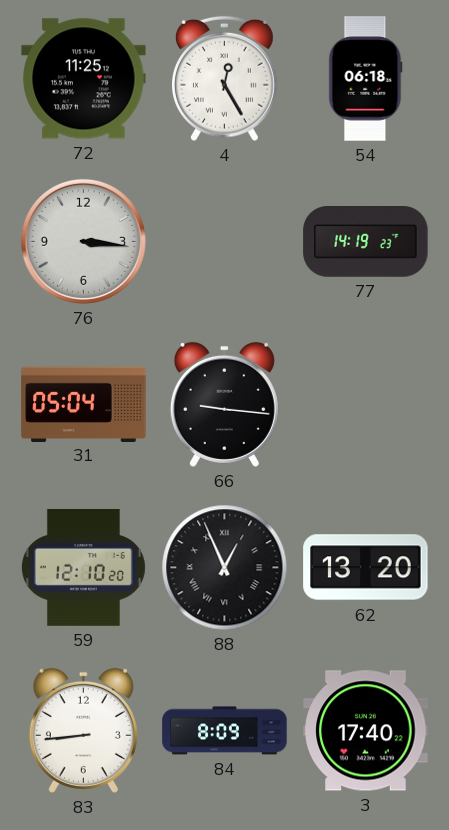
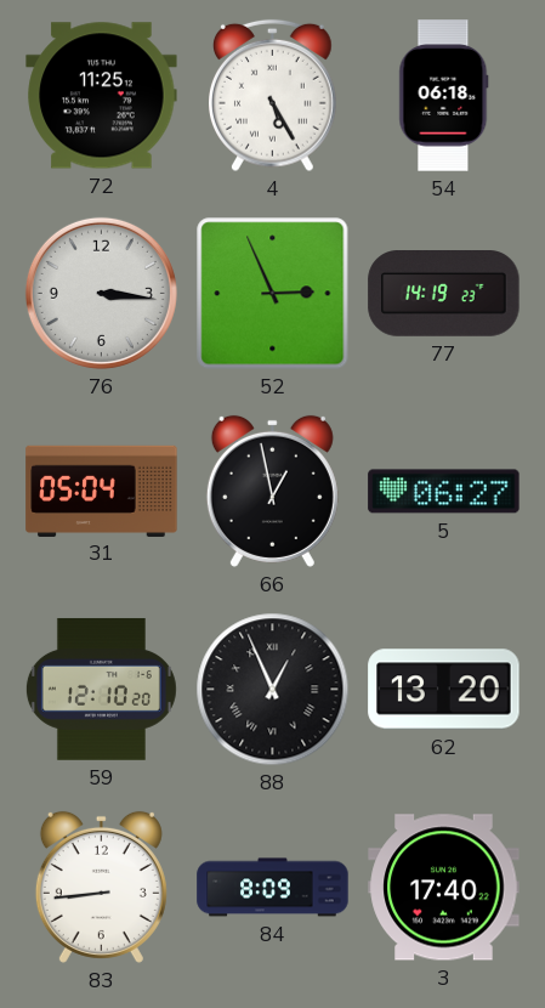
4: 12:25 -> 5:25
52: none -> 2:56
66: 9:16 -> 12:58
5: none -> 06:27
